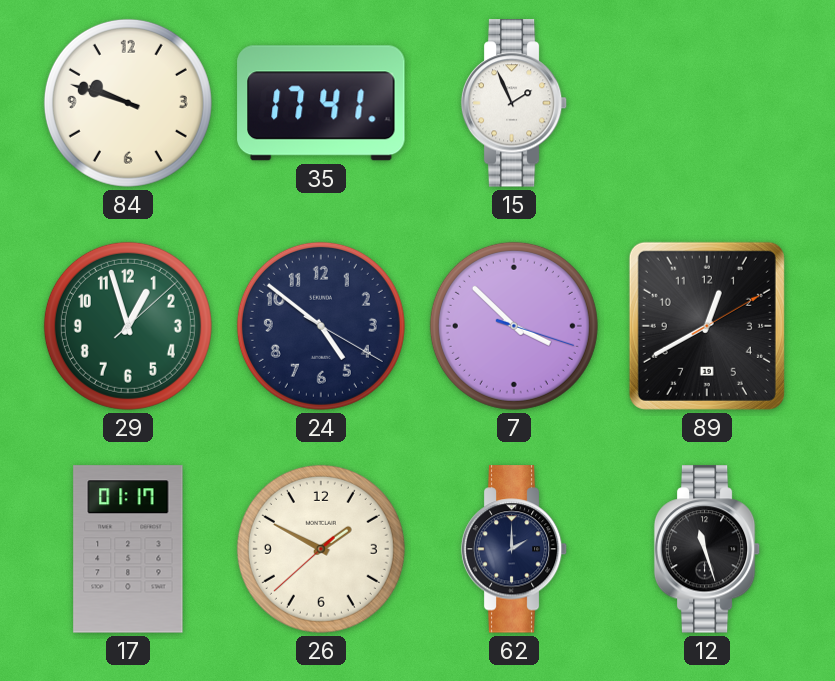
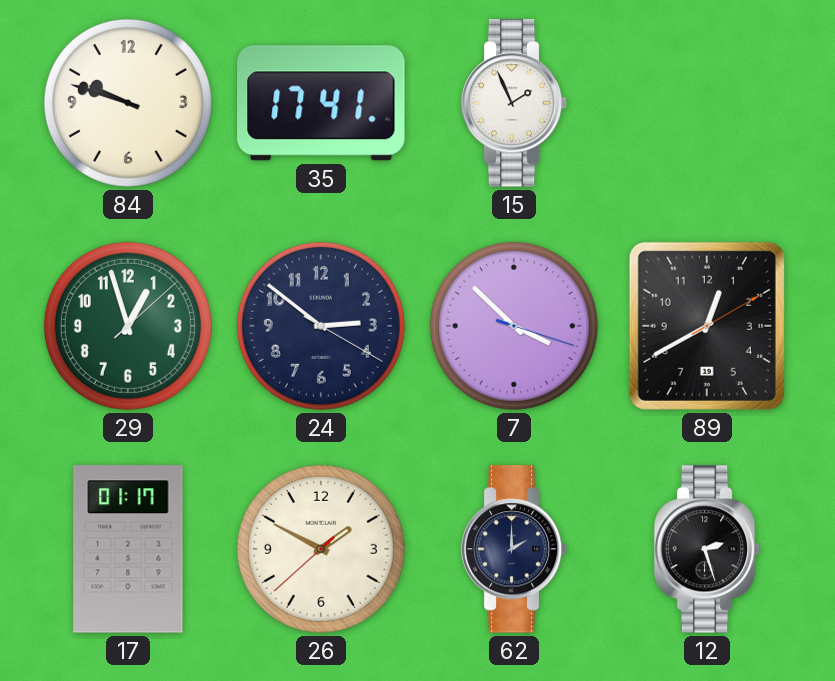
24: 4:51 -> 2:51
12: 11:27 -> 2:27
